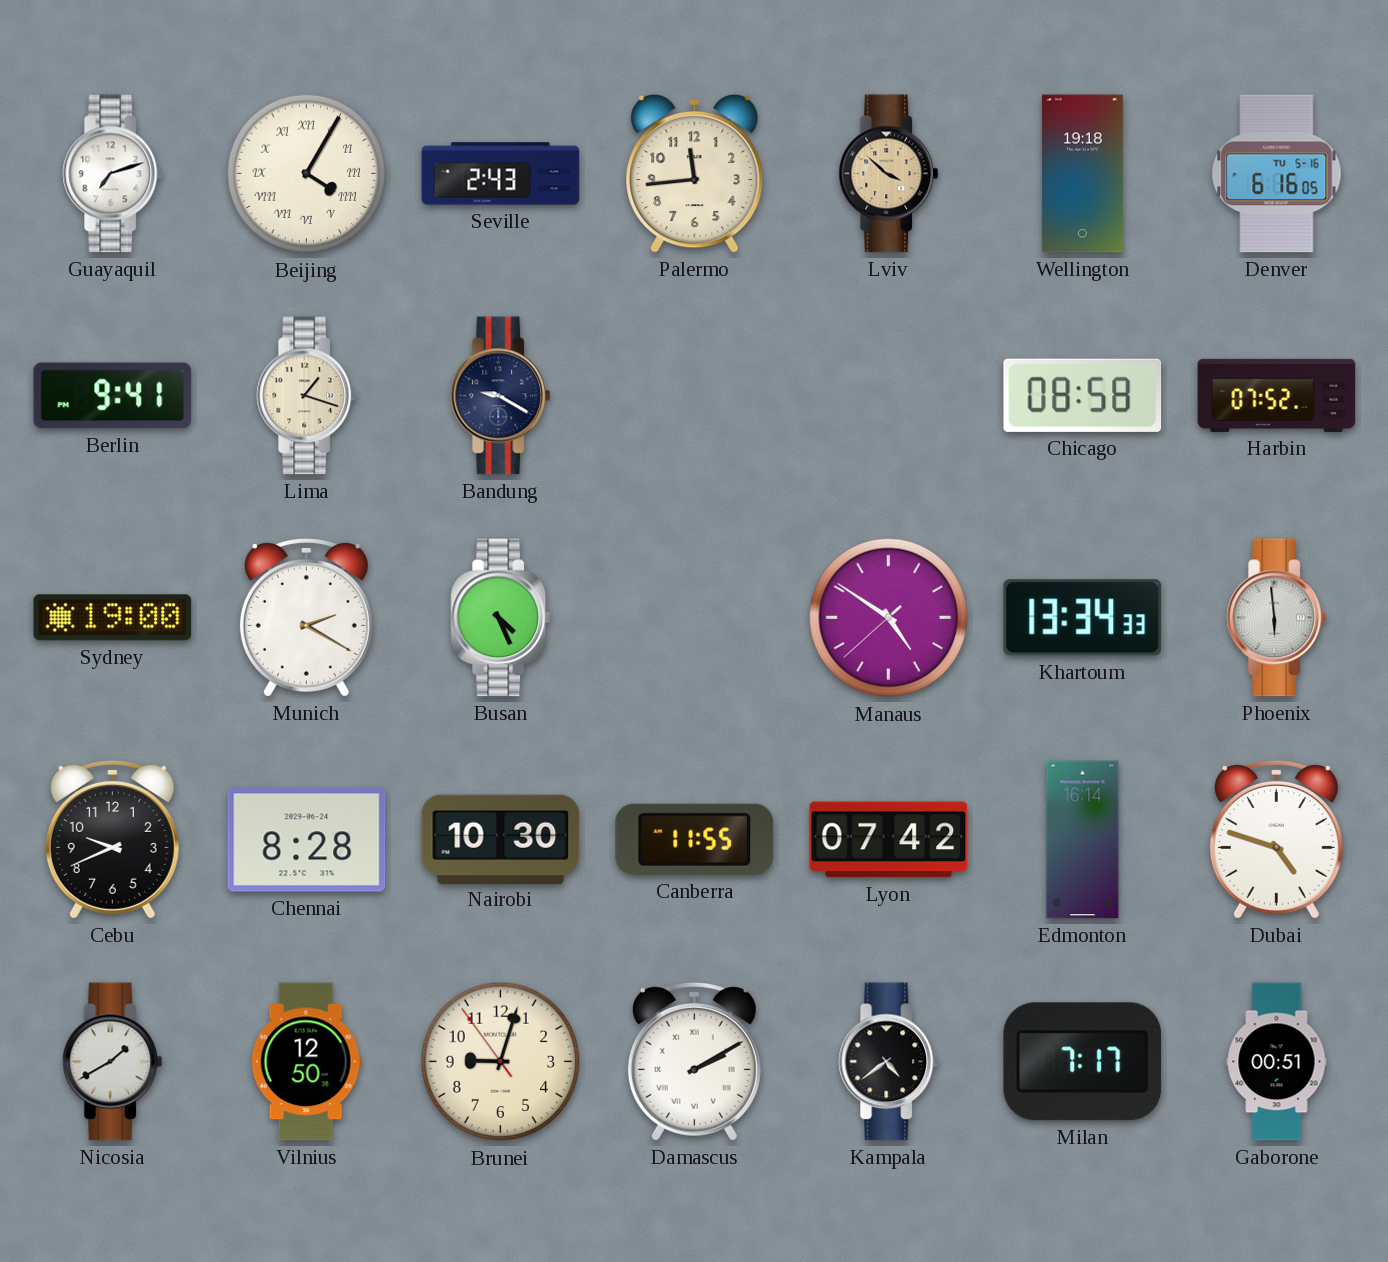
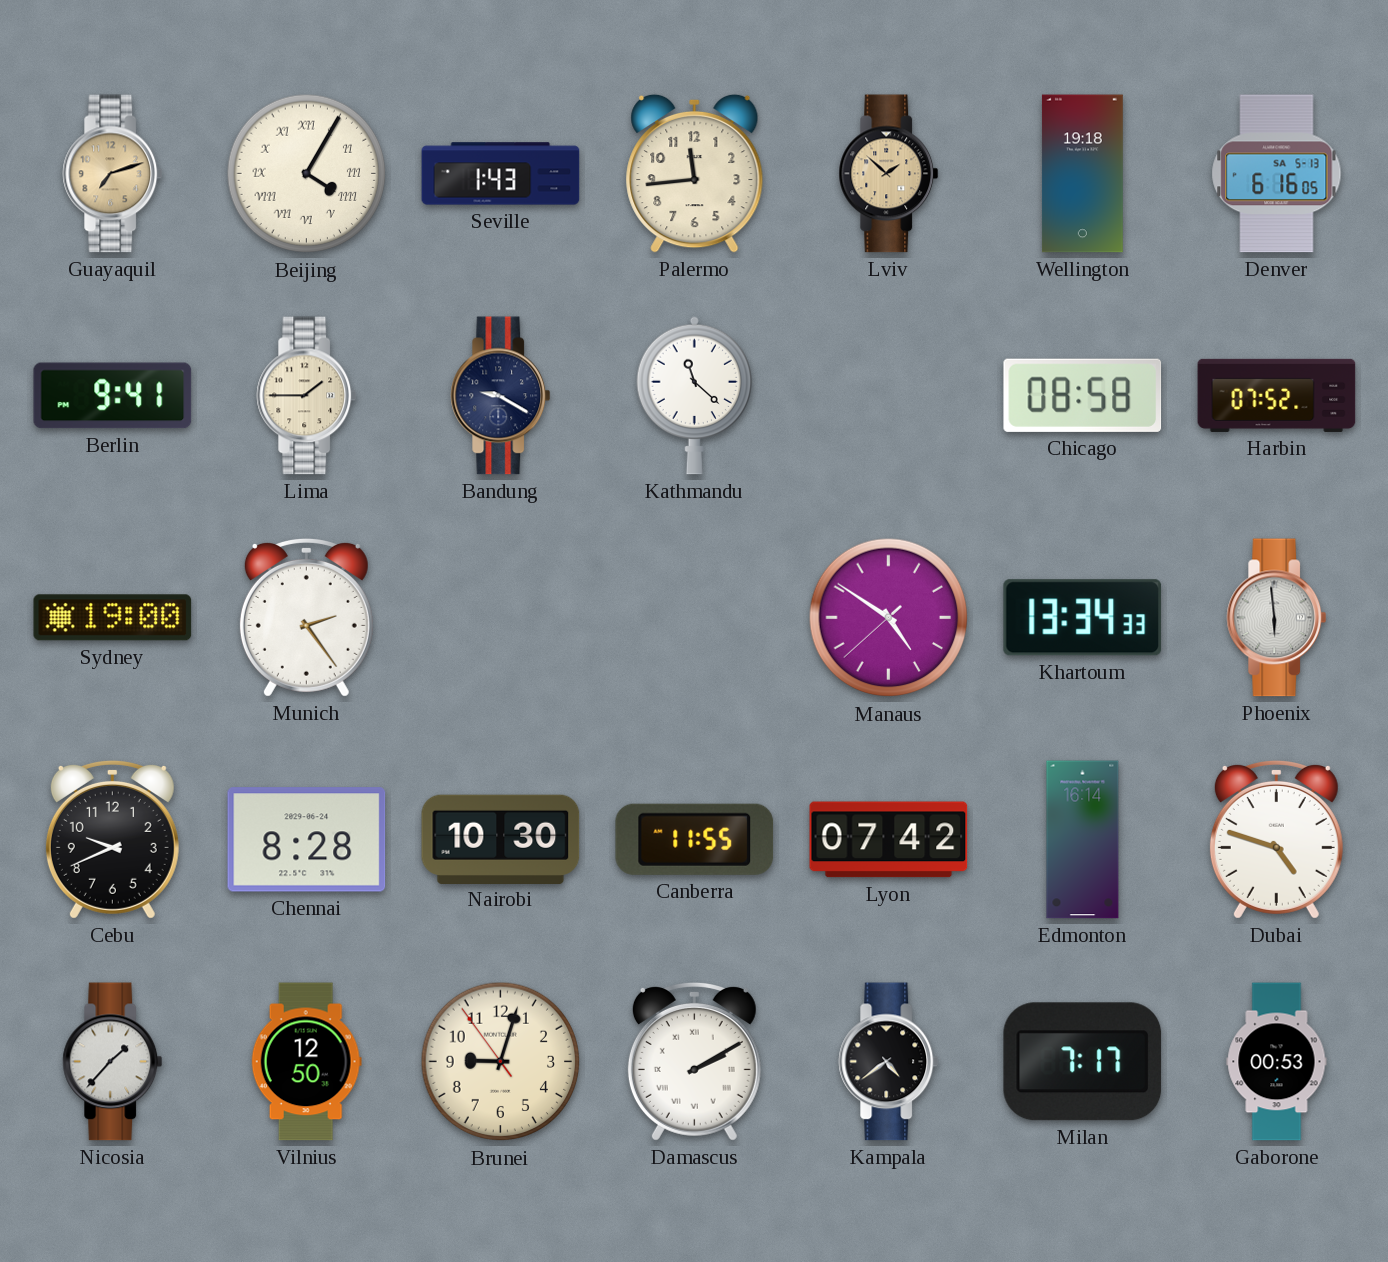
Guayaquil dial: white -> champagne
Seville: 2:43 -> 1:43
Lviv: 3:52 -> 1:52
Denver date: TU 5-16 -> SA 5-13
Lima: 1:18 -> 1:45
Kathmandu: none -> 11:22
Munich: 2:20 -> 2:24
Busan: 4:26 -> none
Nicosia: 1:40 -> 1:37
Gaborone: 00:51 -> 00:53
